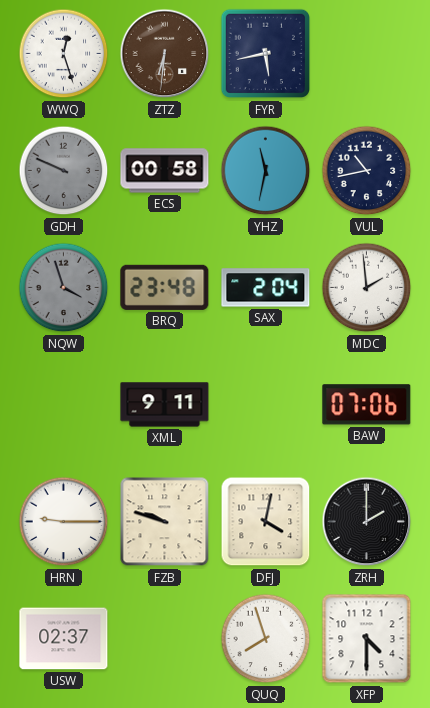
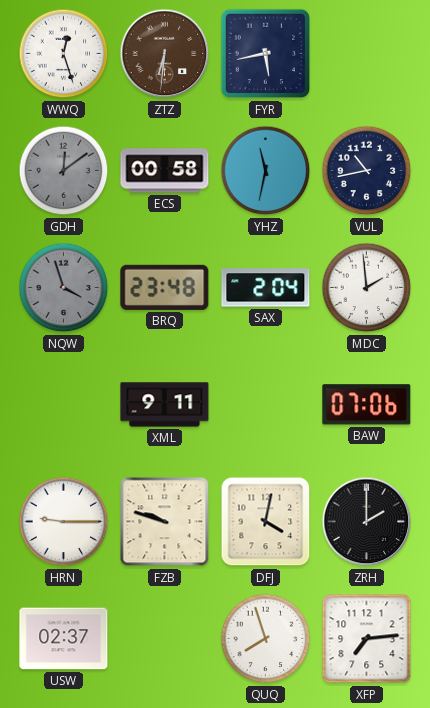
GDH: 9:49 -> 12:09
XFP: 4:30 -> 7:14
